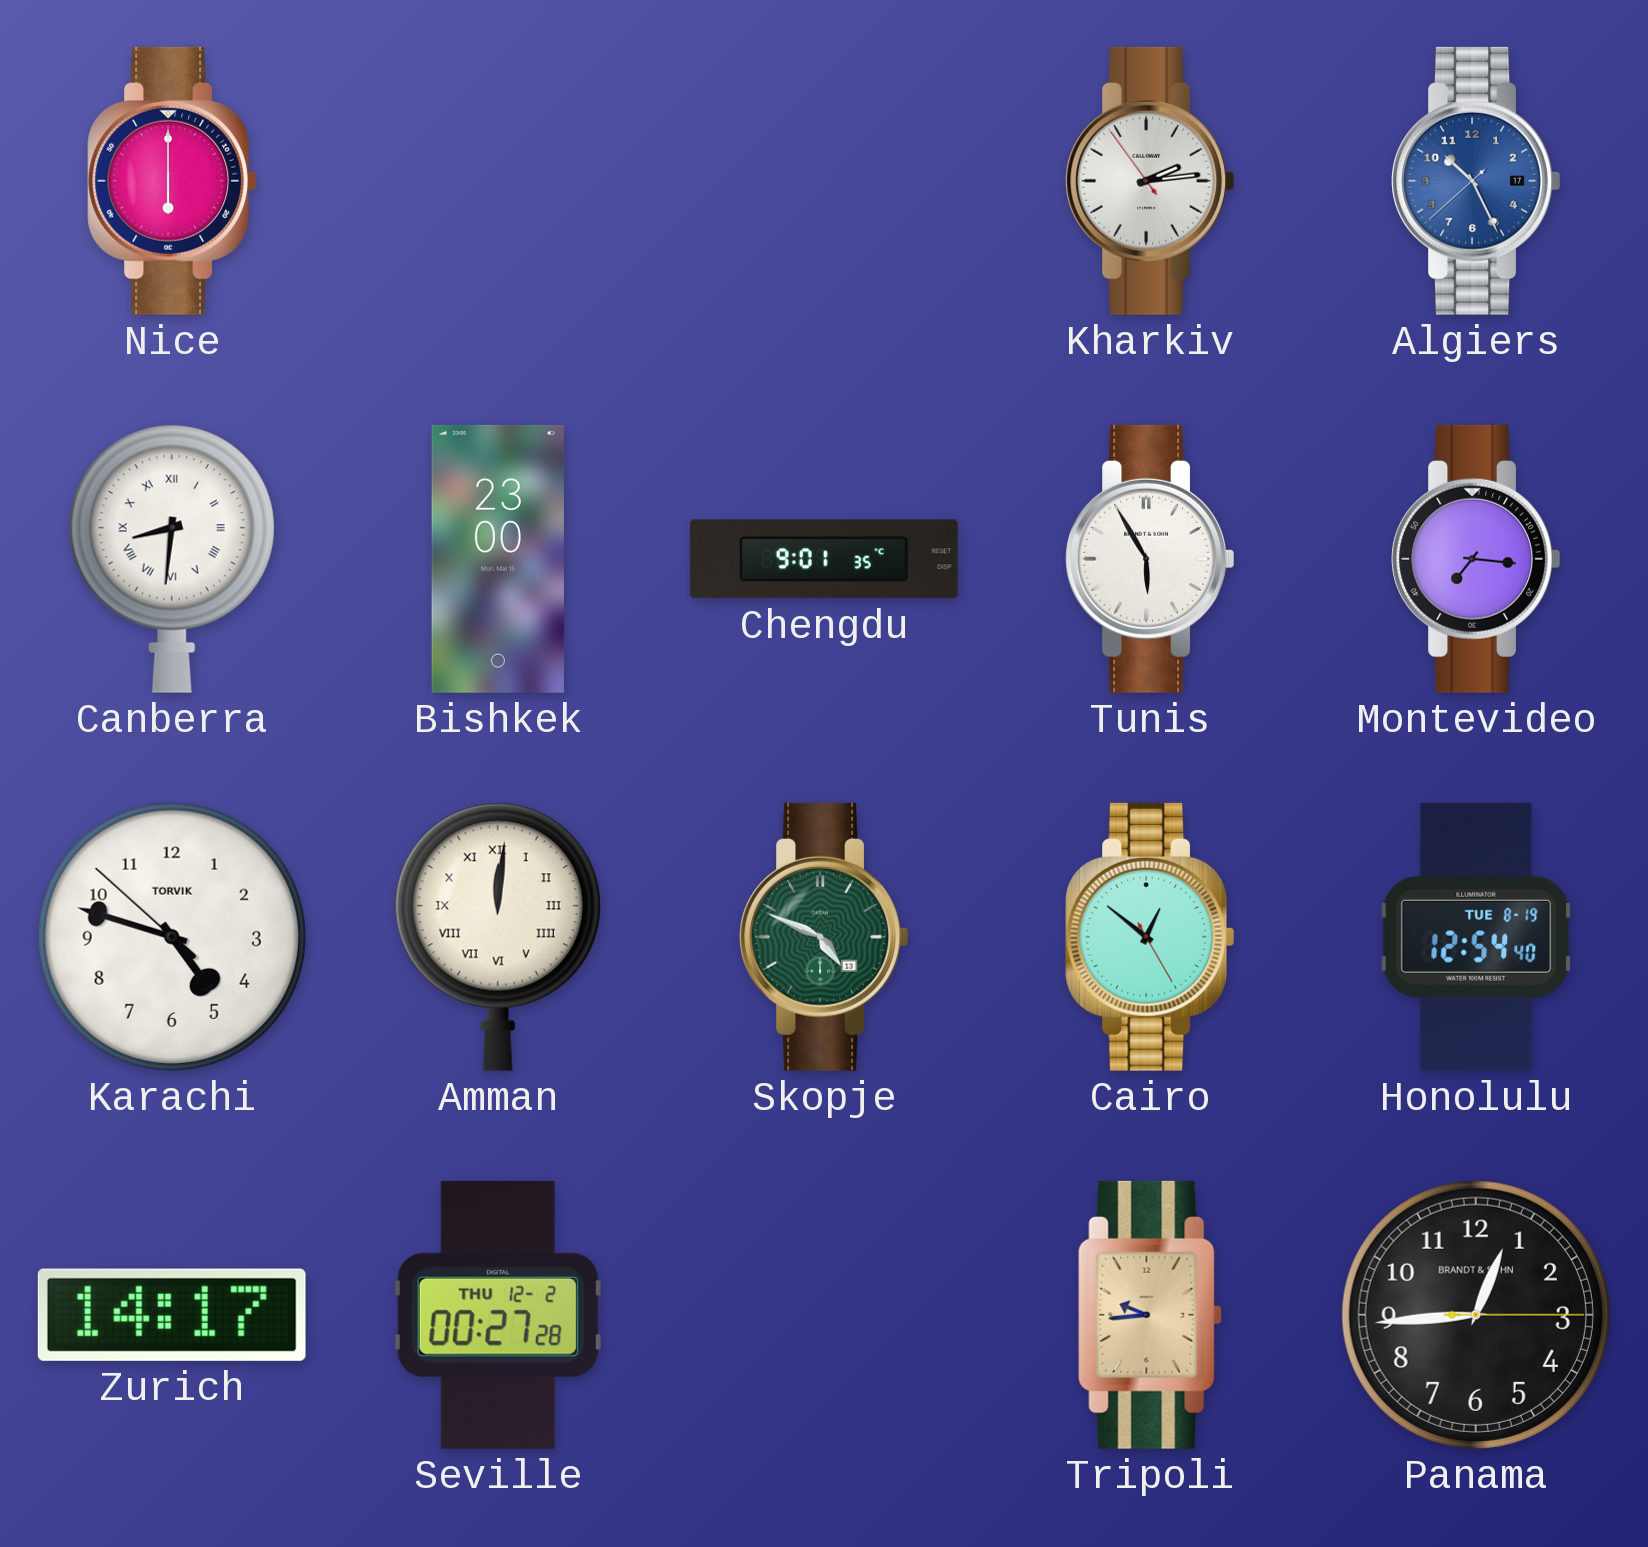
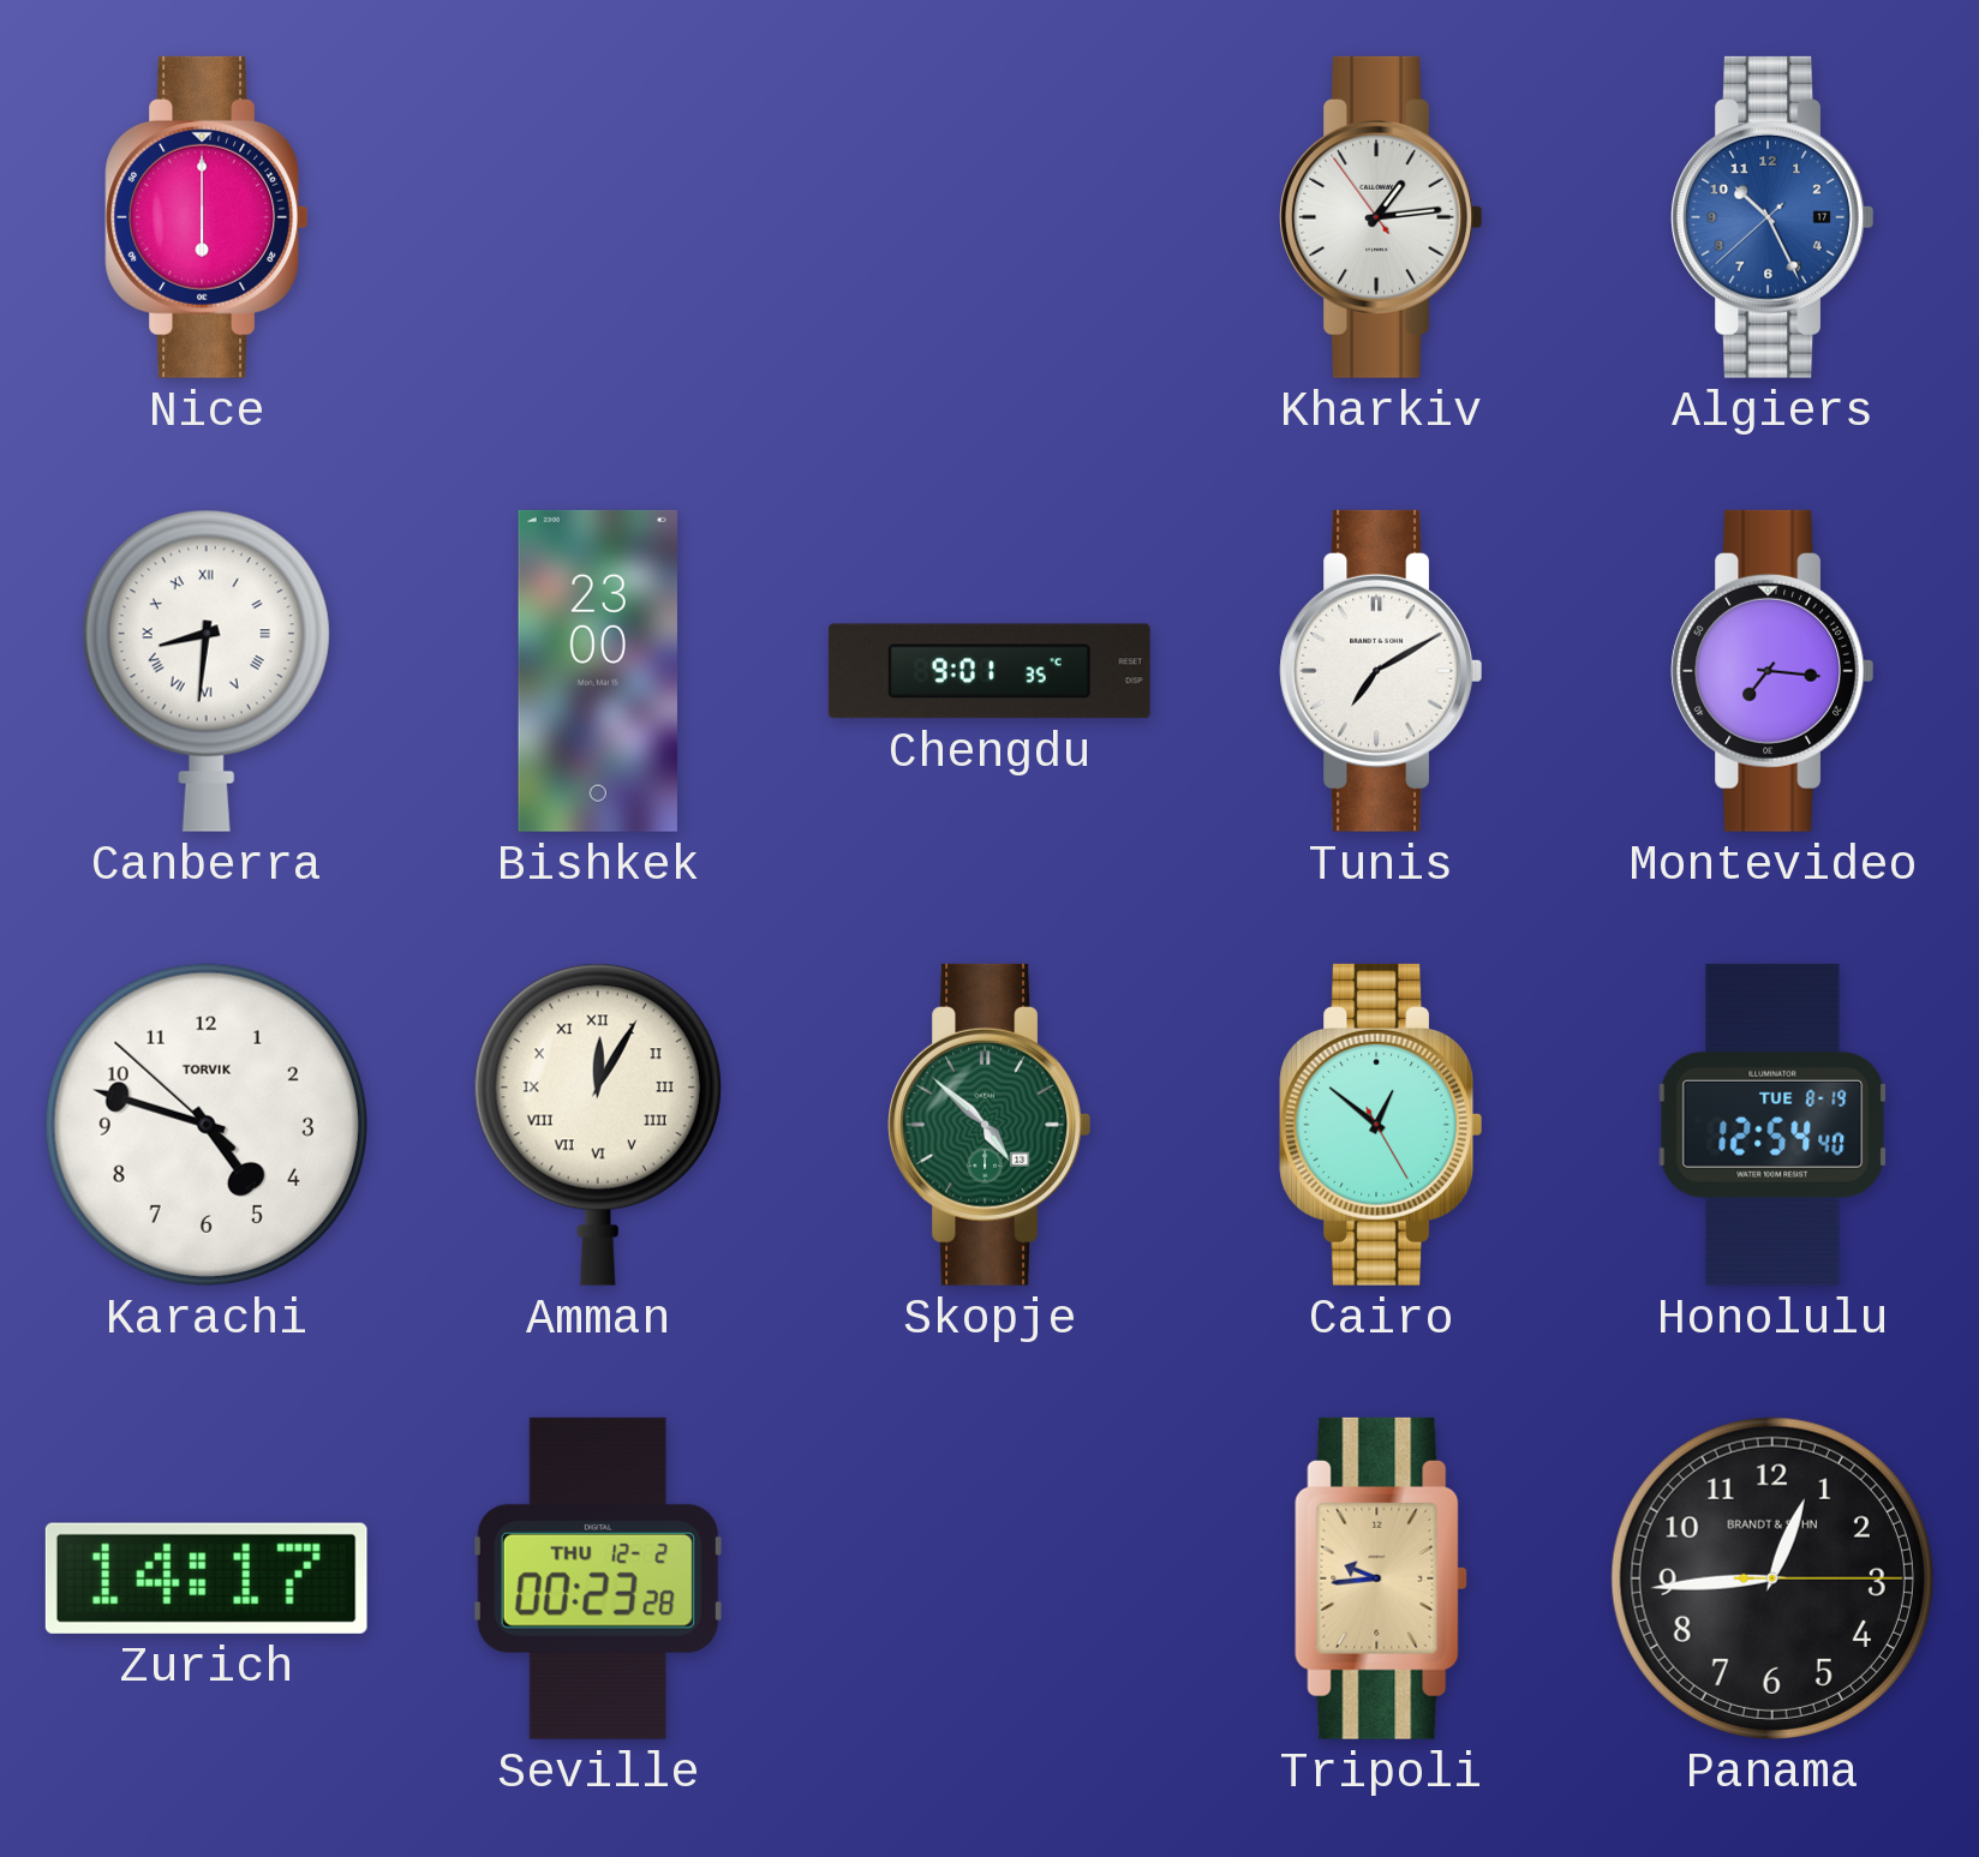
Kharkiv: 2:13 -> 1:13
Tunis: 5:55 -> 7:10
Amman: 12:01 -> 12:05
Skopje: 4:49 -> 4:52
Seville: 00:27 -> 00:23
